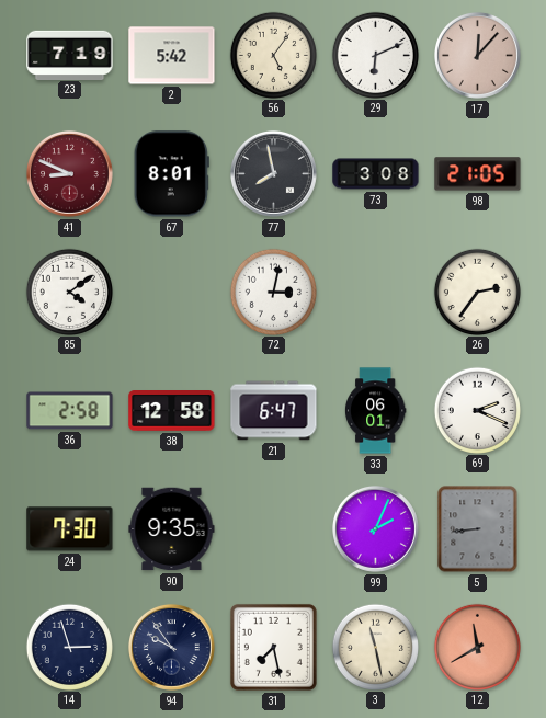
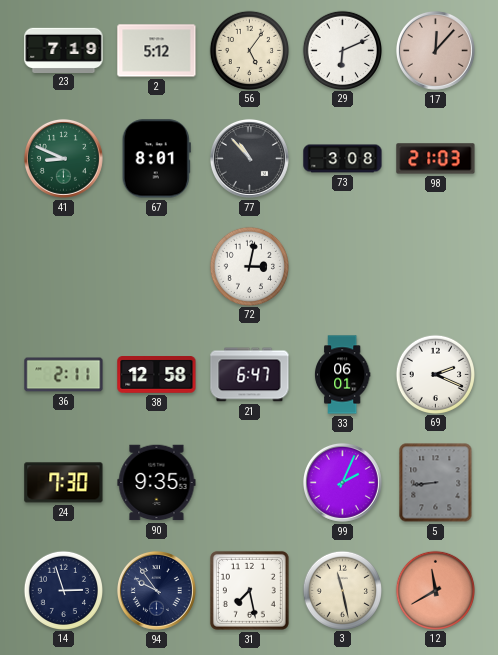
2: 5:42 -> 5:12
41 dial: burgundy -> green
77: 7:58 -> 10:53
98: 21:05 -> 21:03
85: 4:09 -> none
26: 2:36 -> none
36: 2:58 -> 2:11
